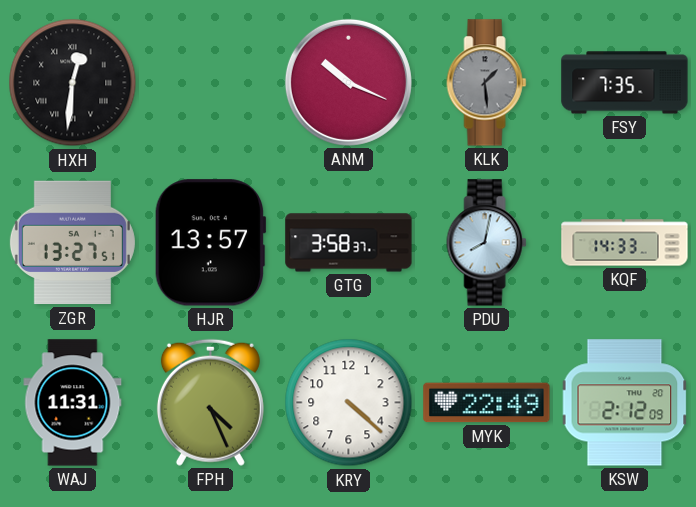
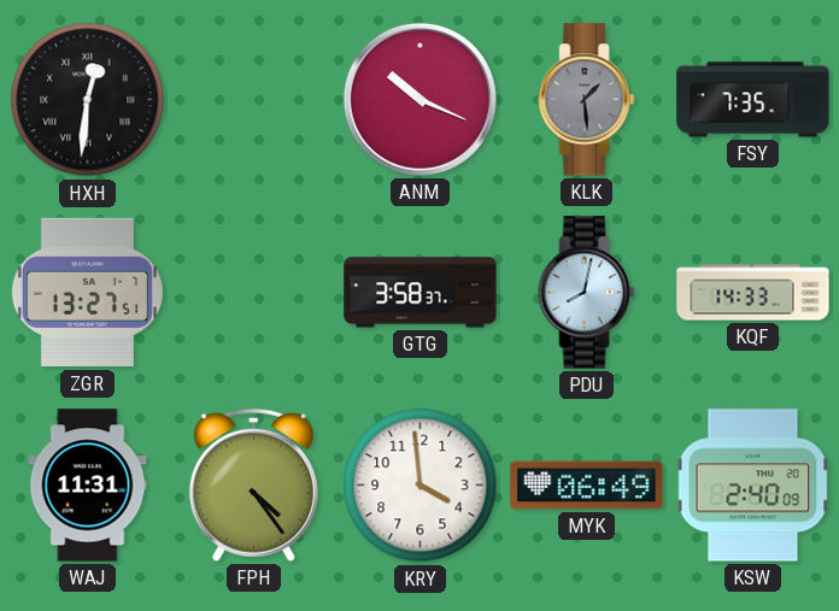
HJR: 13:57 -> none
FPH: 4:26 -> 4:24
KRY: 4:22 -> 3:59
MYK: 22:49 -> 06:49
KSW: 2:12 -> 2:40
